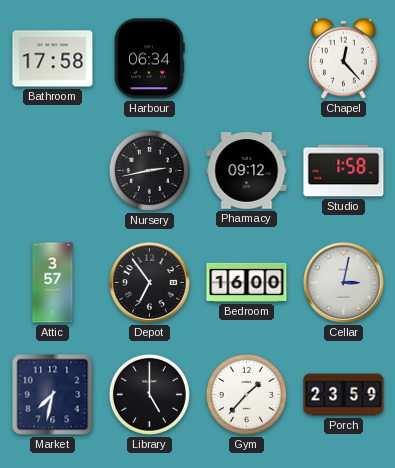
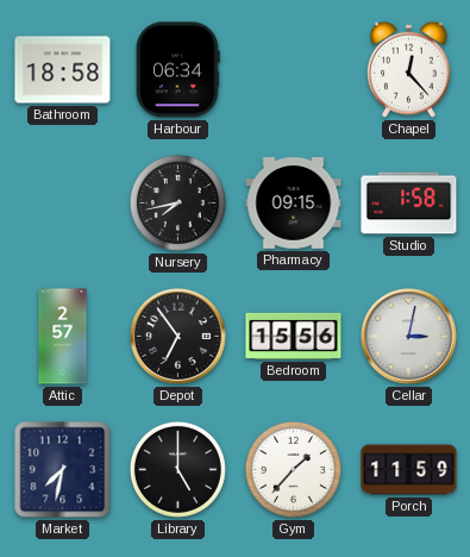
Bathroom: 17:58 -> 18:58
Nursery: 2:43 -> 7:43
Pharmacy: 09:12 -> 09:15
Attic: 3:57 -> 2:57
Bedroom: 16:00 -> 15:56
Porch: 23:59 -> 11:59
